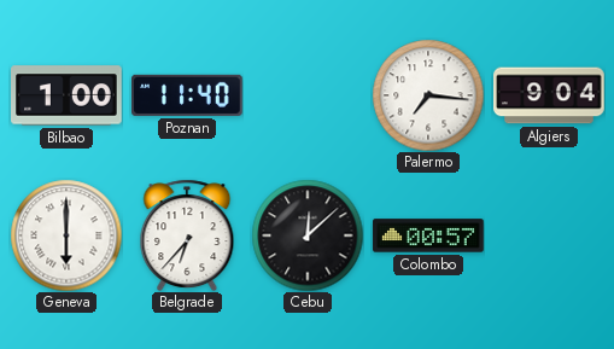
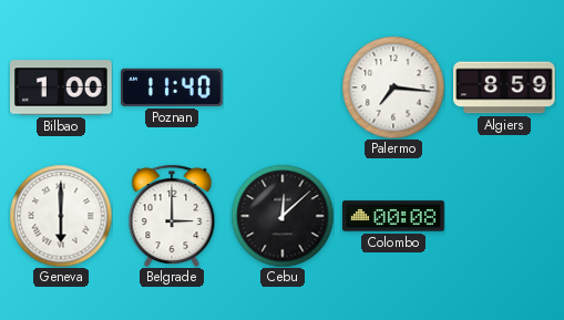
Algiers: 9:04 -> 8:59
Belgrade: 6:37 -> 3:00
Colombo: 00:57 -> 00:08
